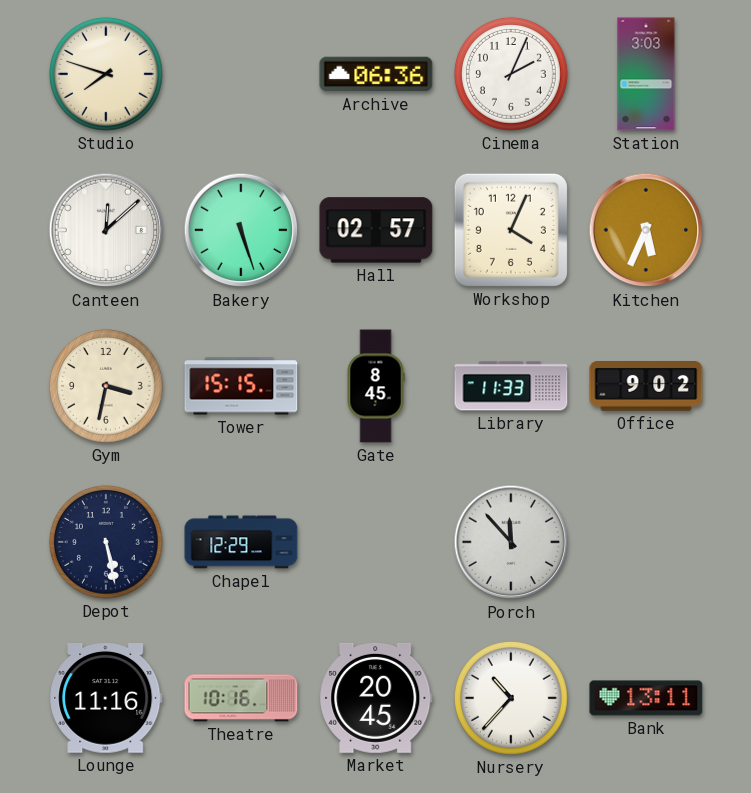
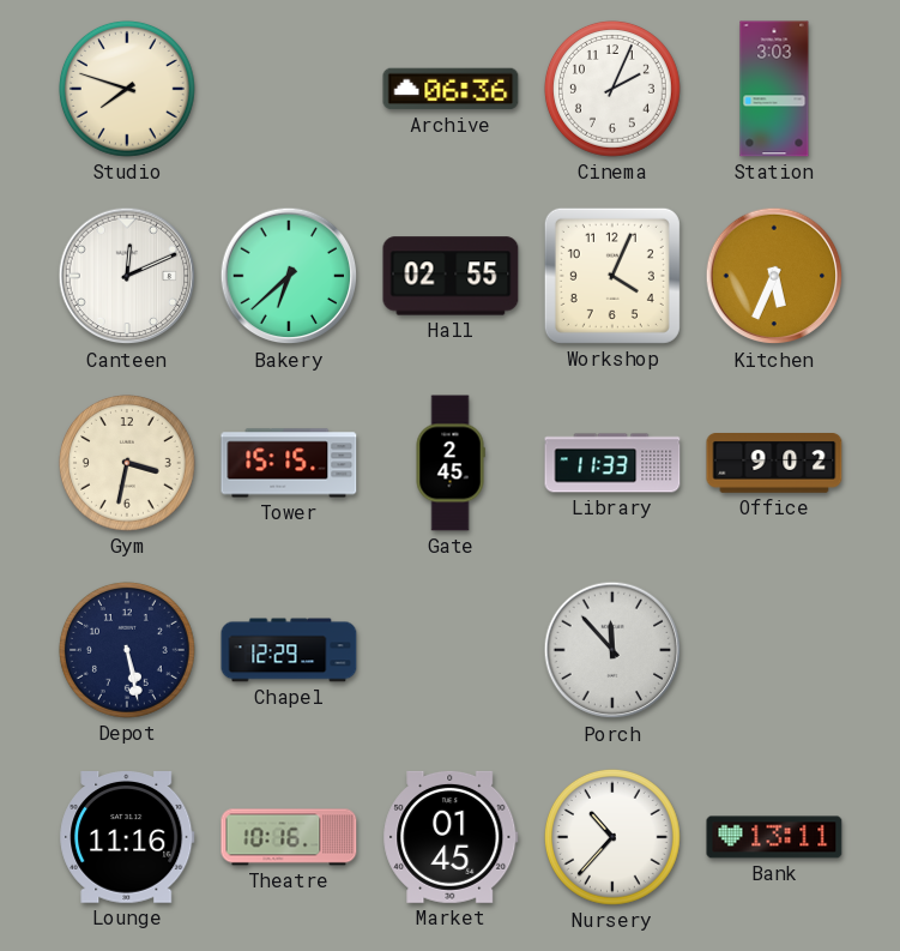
Canteen: 12:08 -> 12:11
Bakery: 5:27 -> 6:38
Hall: 02:57 -> 02:55
Gate: 8:45 -> 2:45
Market: 20:45 -> 01:45
